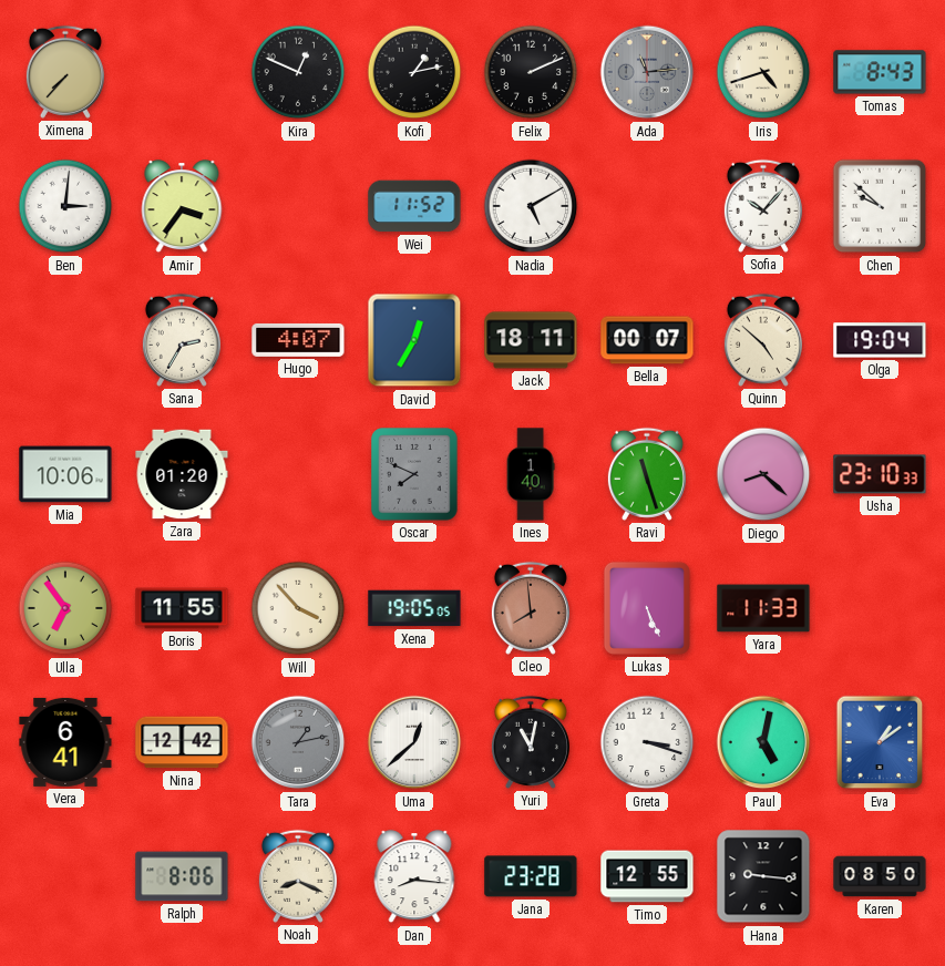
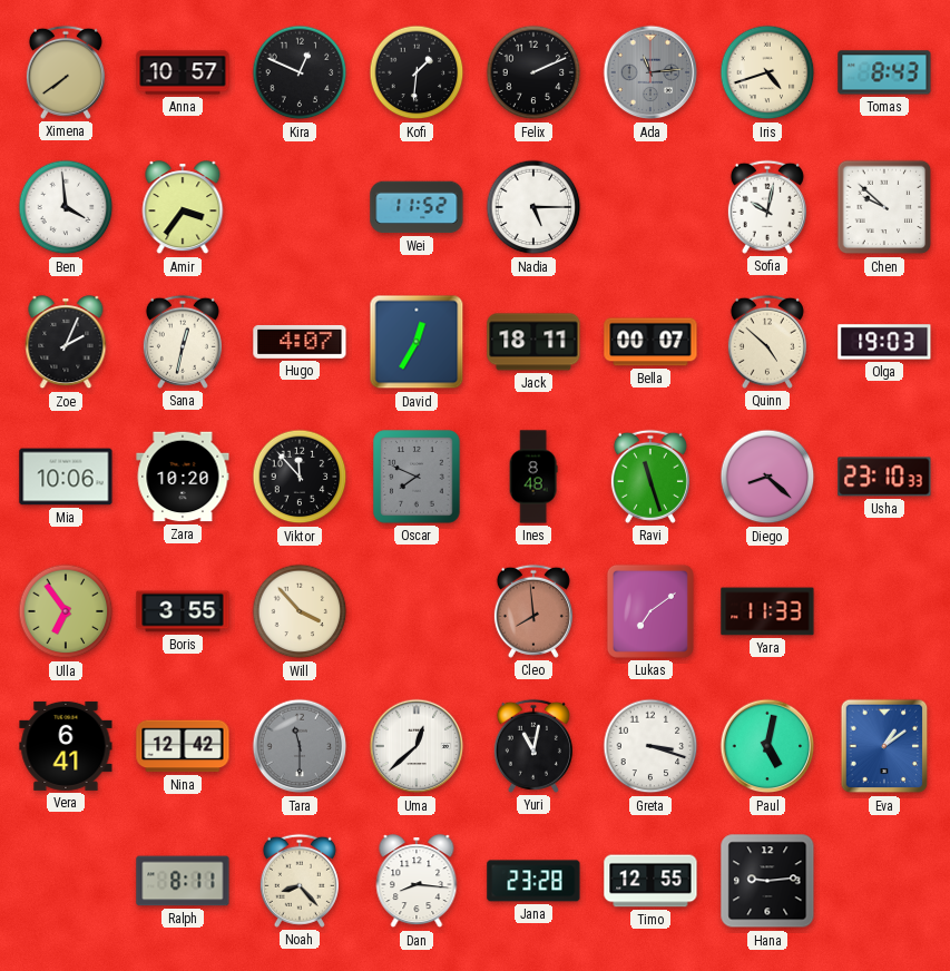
Ximena: 7:37 -> 7:39
Anna: none -> 10:57
Kofi: 1:13 -> 1:31
Ben: 3:01 -> 3:59
Nadia: 5:10 -> 5:15
Sofia: 10:07 -> 10:02
Zoe: none -> 2:04
Sana: 2:35 -> 12:32
Olga: 19:04 -> 19:03
Zara: 01:20 -> 10:20
Viktor: none -> 11:53
Ines: 1:40 -> 8:48
Boris: 11:55 -> 3:55
Xena: 19:05 -> none
Lukas: 5:26 -> 7:09
Tara: 1:13 -> 11:30
Ralph: 8:06 -> 8:11
Noah: 8:19 -> 8:23
Hana: 9:16 -> 9:14
Karen: 08:50 -> none
